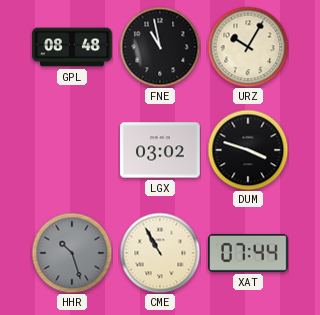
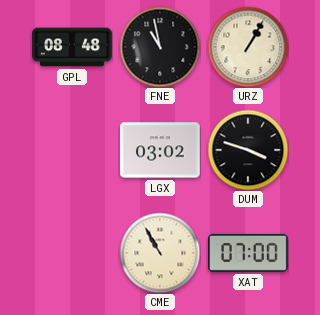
URZ: 10:05 -> 1:05
HHR: 10:27 -> none
XAT: 07:44 -> 07:00
